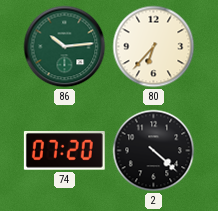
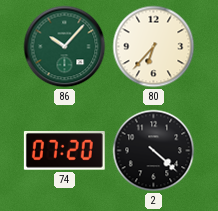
86: 10:14 -> 10:07
